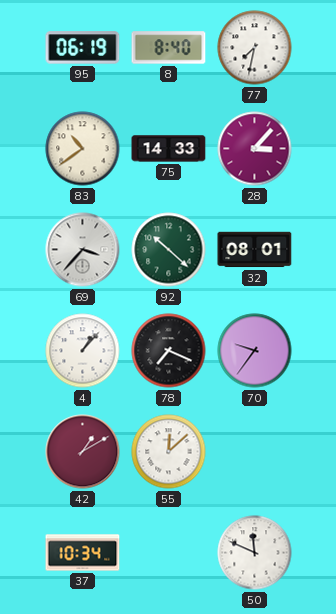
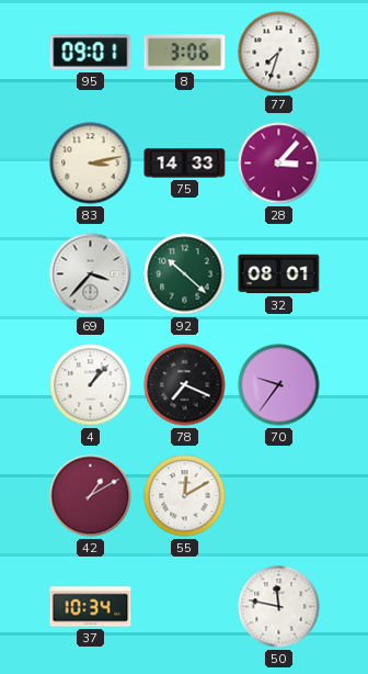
95: 06:19 -> 09:01
8: 8:40 -> 3:06
77: 7:32 -> 7:33
83: 10:39 -> 3:13
55: 12:08 -> 12:10
50: 11:49 -> 11:47
